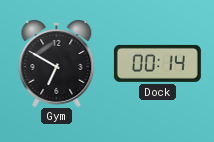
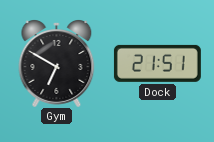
Dock: 00:14 -> 21:51
